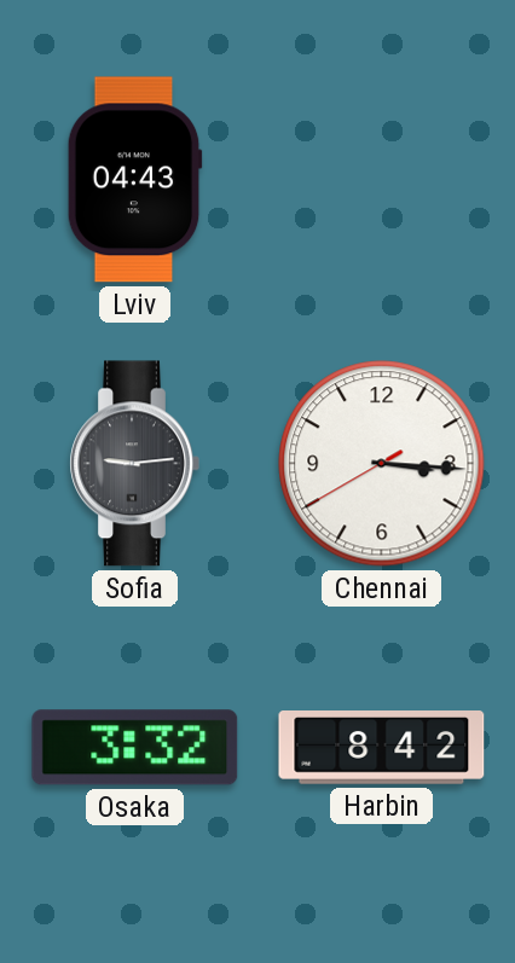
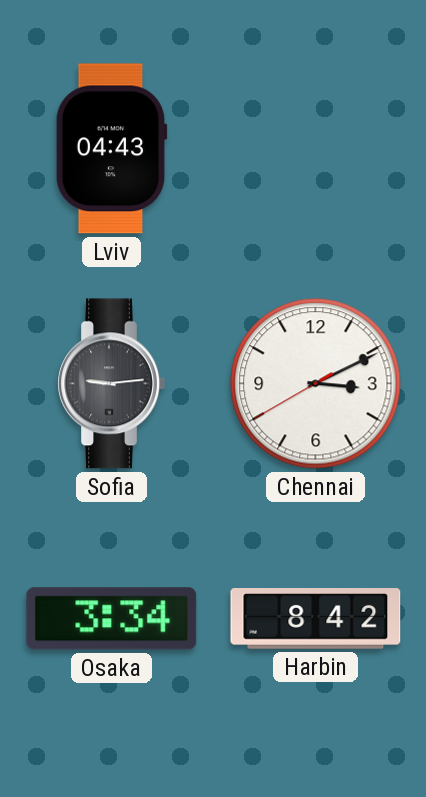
Chennai: 3:15 -> 3:10
Osaka: 3:32 -> 3:34
